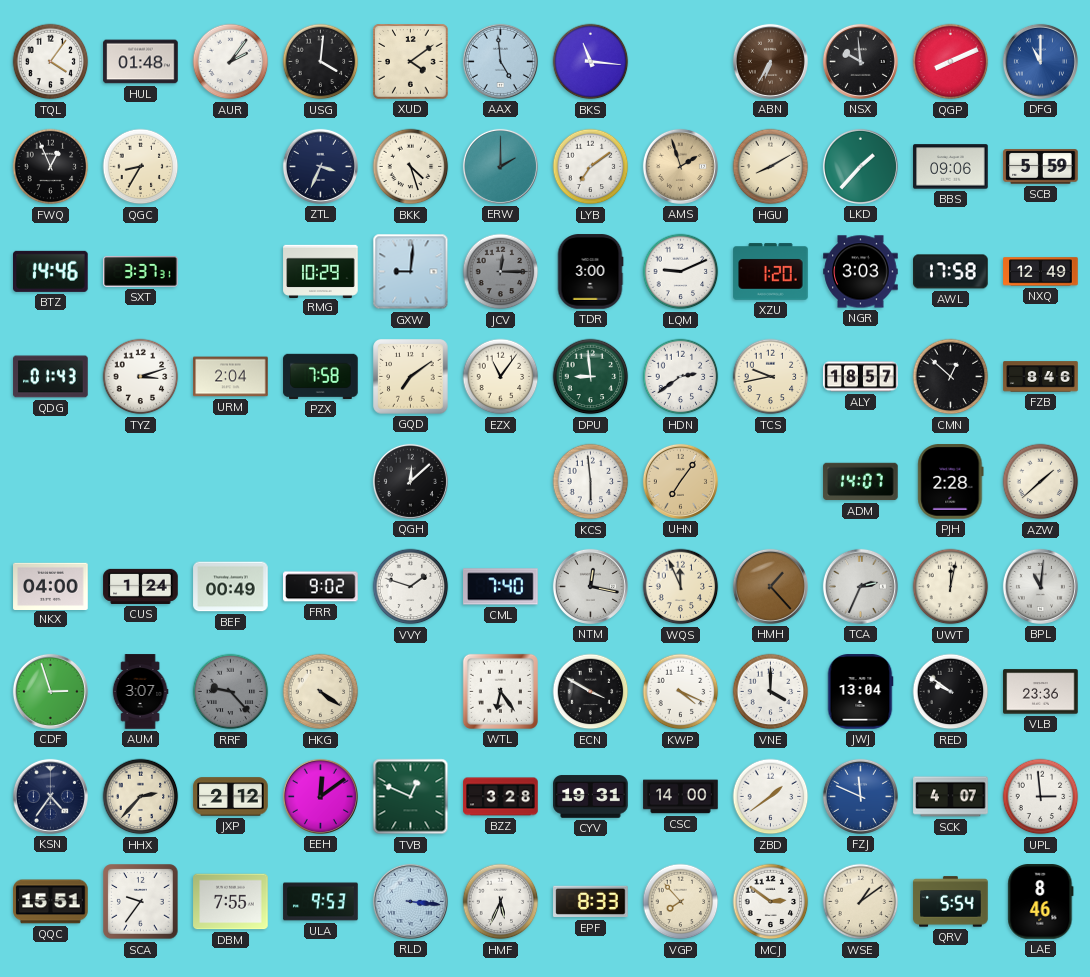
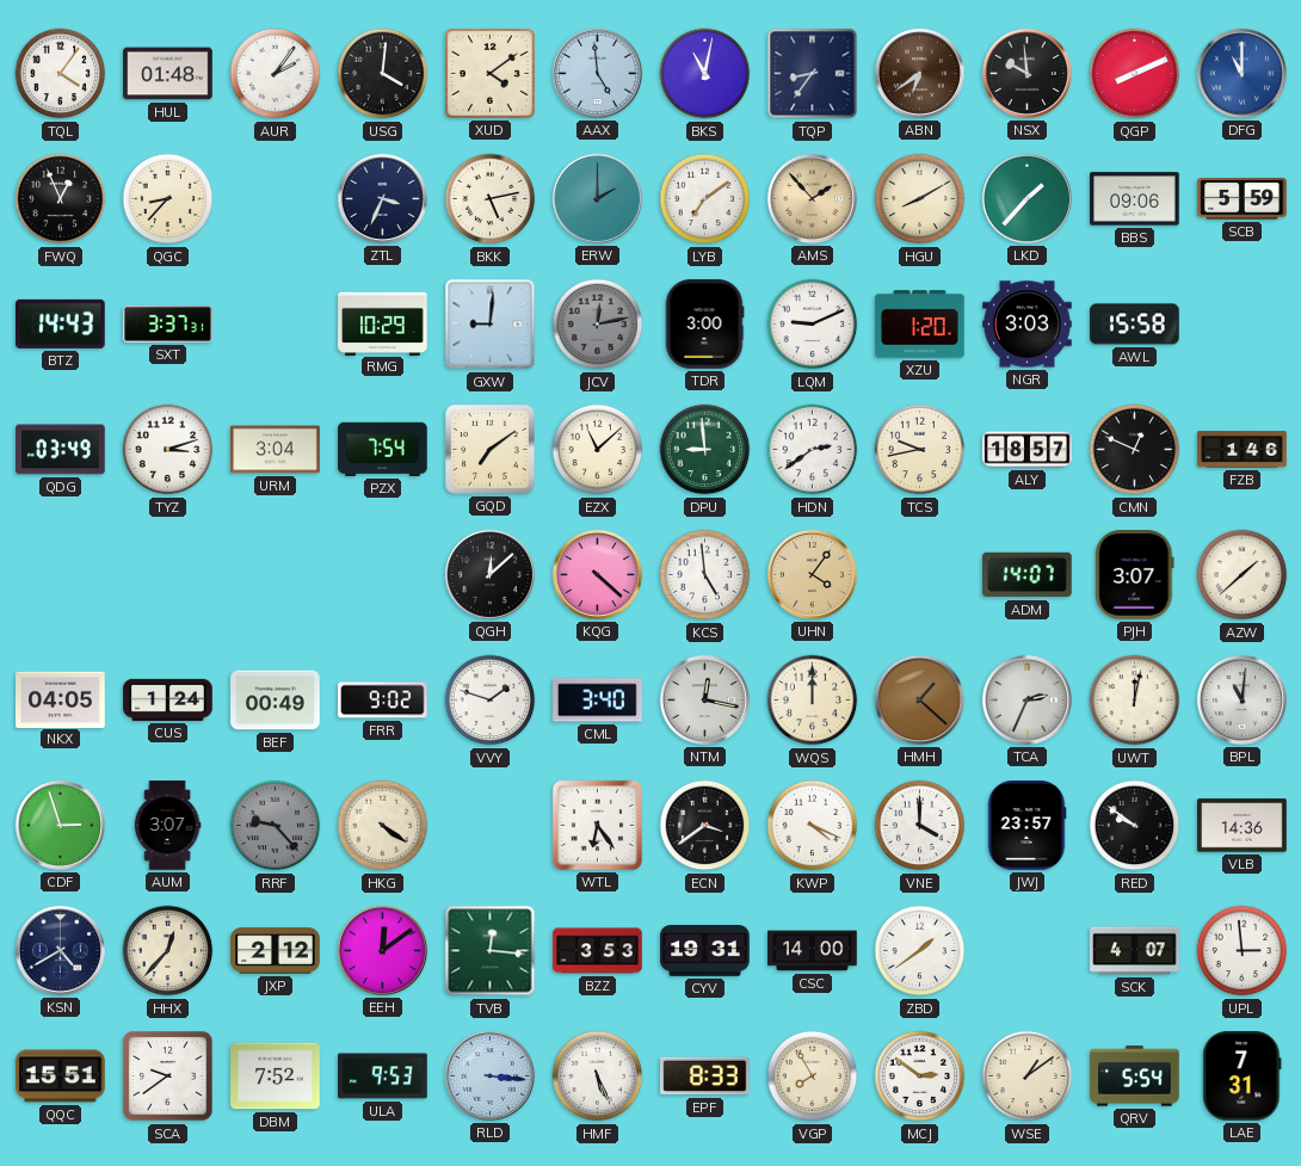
BKS: 11:16 -> 11:02
TQP: none -> 8:36
ABN: 6:35 -> 6:39
QGC: 8:35 -> 8:37
BKK: 4:27 -> 5:13
AMS: 1:57 -> 1:53
BTZ: 14:46 -> 14:43
JCV: 12:15 -> 12:13
AWL: 17:58 -> 15:58
NXQ: 12:49 -> none
QDG: 01:43 -> 03:49
URM: 2:04 -> 3:04
PZX: 7:58 -> 7:54
EZX: 11:06 -> 11:08
CMN: 12:52 -> 12:49
FZB: 8:46 -> 1:46
KQG: none -> 4:22
KCS: 5:59 -> 4:59
UHN: 7:06 -> 4:06
PJH: 2:28 -> 3:07
NKX: 04:00 -> 04:05
CML: 7:40 -> 3:40
WQS: 11:56 -> 12:00
HMH: 1:23 -> 1:22
ECN: 3:50 -> 3:39
JWJ: 13:04 -> 23:57
VLB: 23:36 -> 14:36
KSN: 4:36 -> 4:40
HHX: 2:37 -> 12:37
TVB: 12:49 -> 12:16
BZZ: 3:28 -> 3:53
FZJ: 11:49 -> none
SCA: 9:36 -> 9:39
DBM: 7:55 -> 7:52
HMF: 5:34 -> 5:26
VGP: 7:53 -> 7:55
LAE: 8:46 -> 7:31
